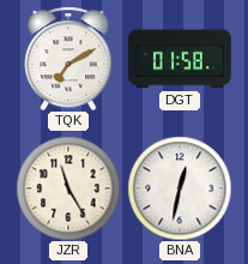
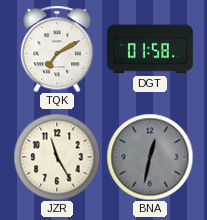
BNA dial: white -> grey
